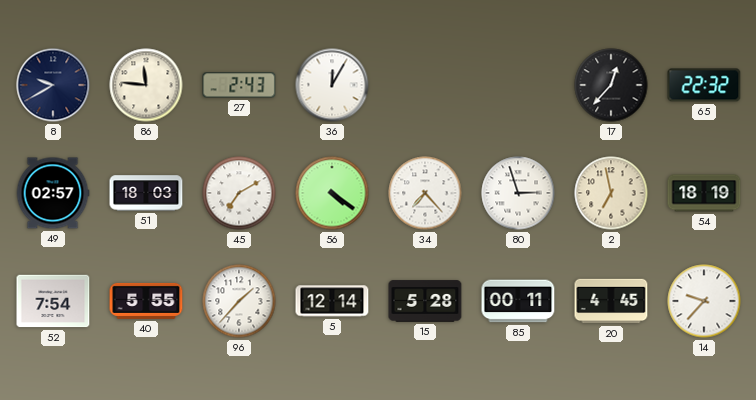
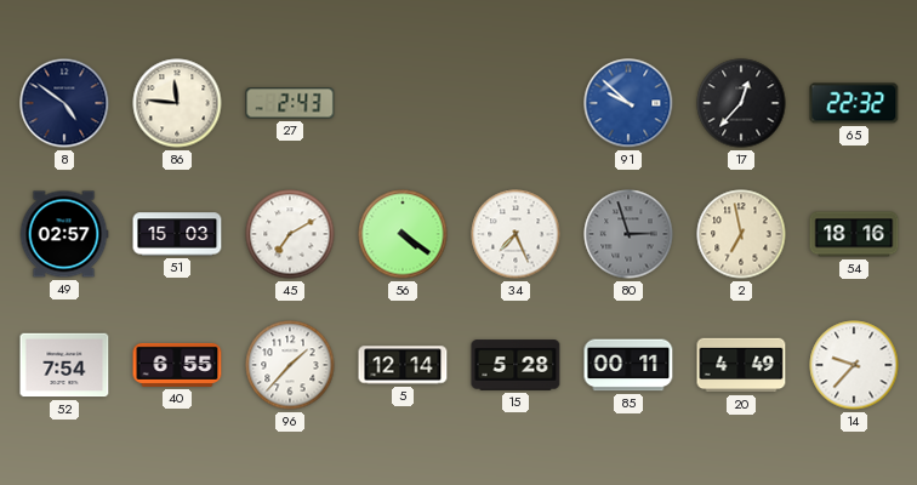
8: 9:40 -> 4:51
36: 12:05 -> none
91: none -> 9:52
51: 18:03 -> 15:03
34: 7:23 -> 7:26
80 dial: white -> grey
54: 18:19 -> 18:16
40: 5:55 -> 6:55
20: 4:45 -> 4:49
